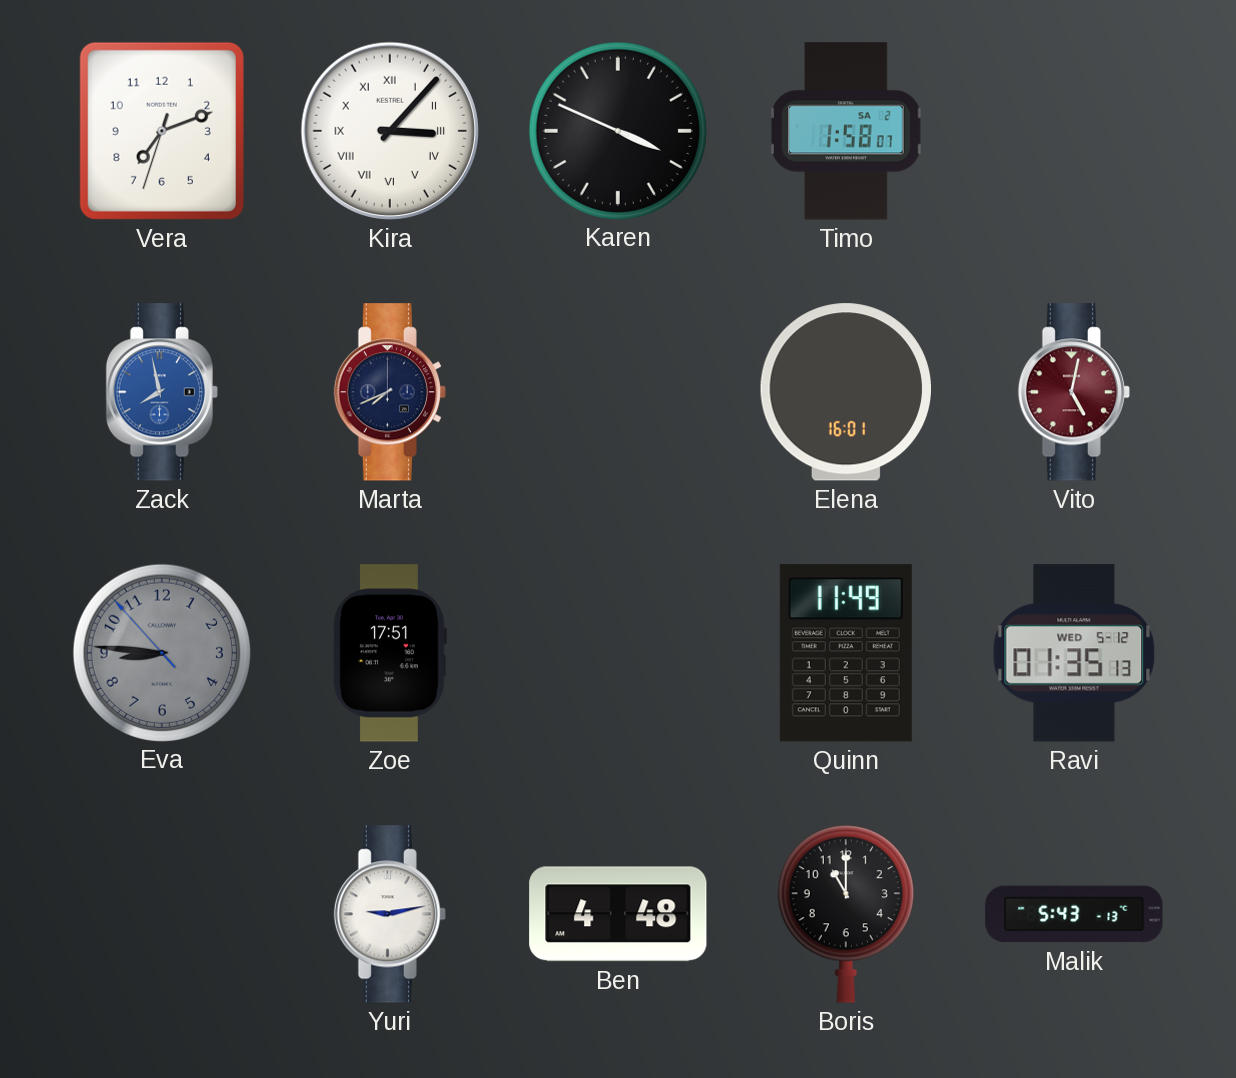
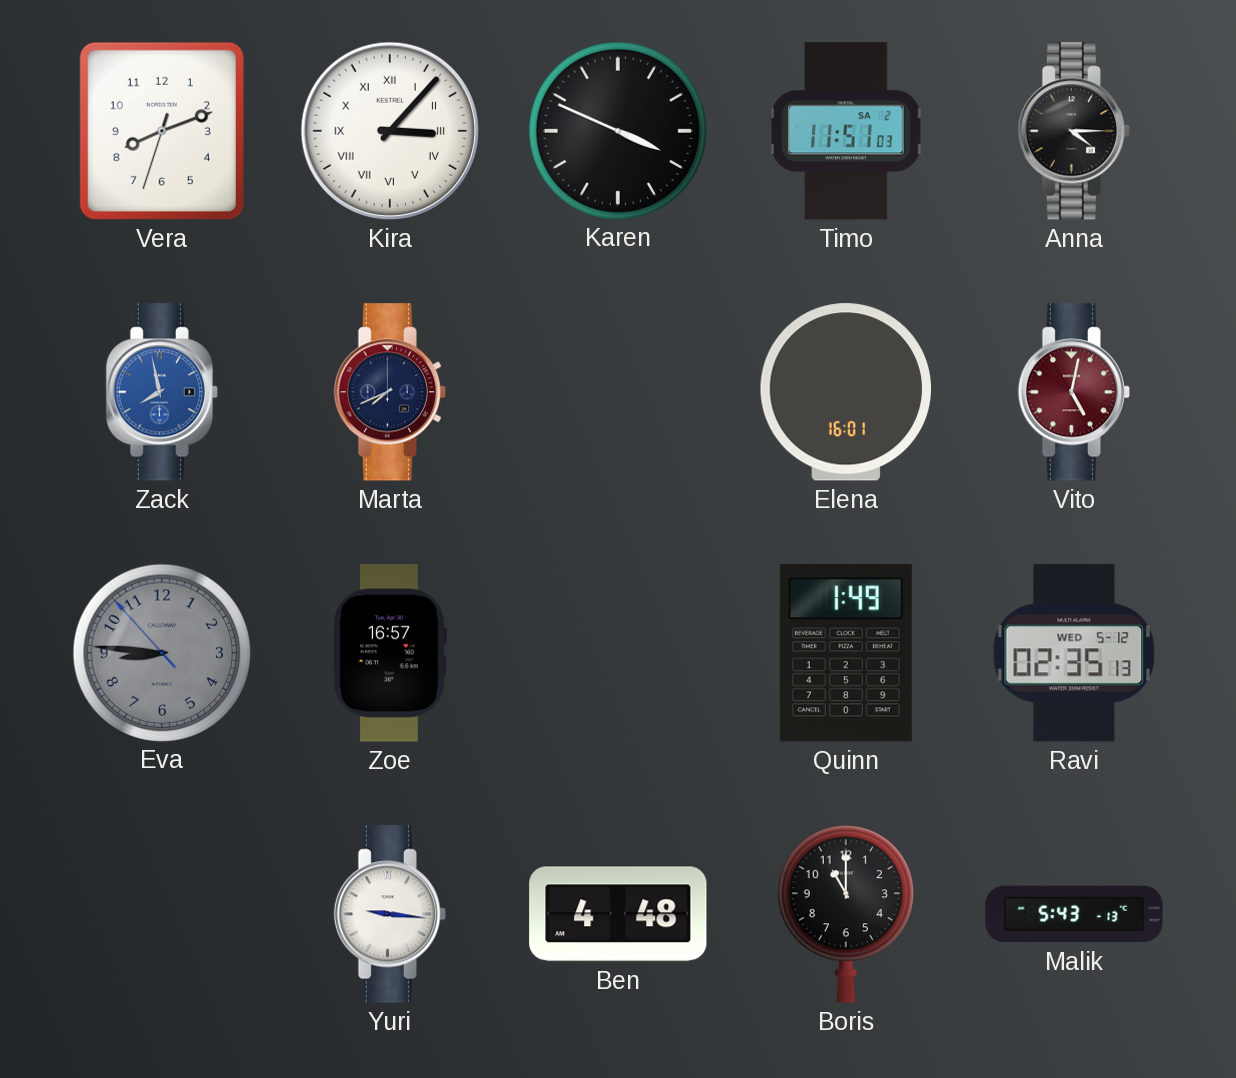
Vera: 7:11 -> 8:11
Timo: 1:58 -> 11:51
Anna: none -> 4:15
Zoe: 17:51 -> 16:57
Quinn: 11:49 -> 1:49
Ravi: 01:35 -> 02:35
Yuri: 9:13 -> 9:16
